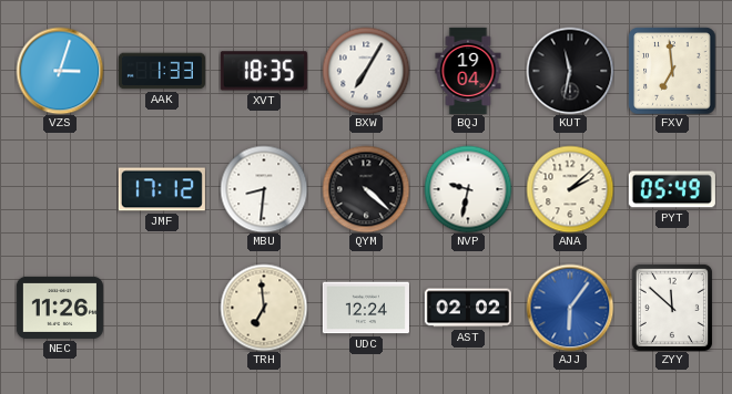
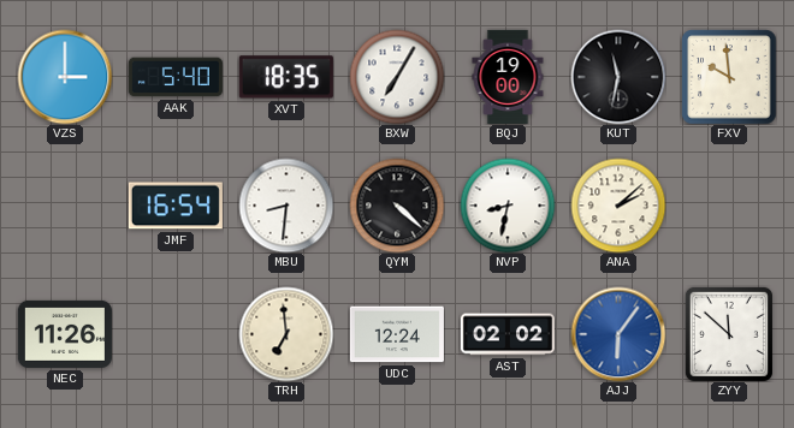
VZS: 3:03 -> 3:00
AAK: 1:33 -> 5:40
BQJ: 19:04 -> 19:00
FXV: 6:59 -> 9:59
JMF: 17:12 -> 16:54
NVP: 9:32 -> 8:32
PYT: 05:49 -> none
